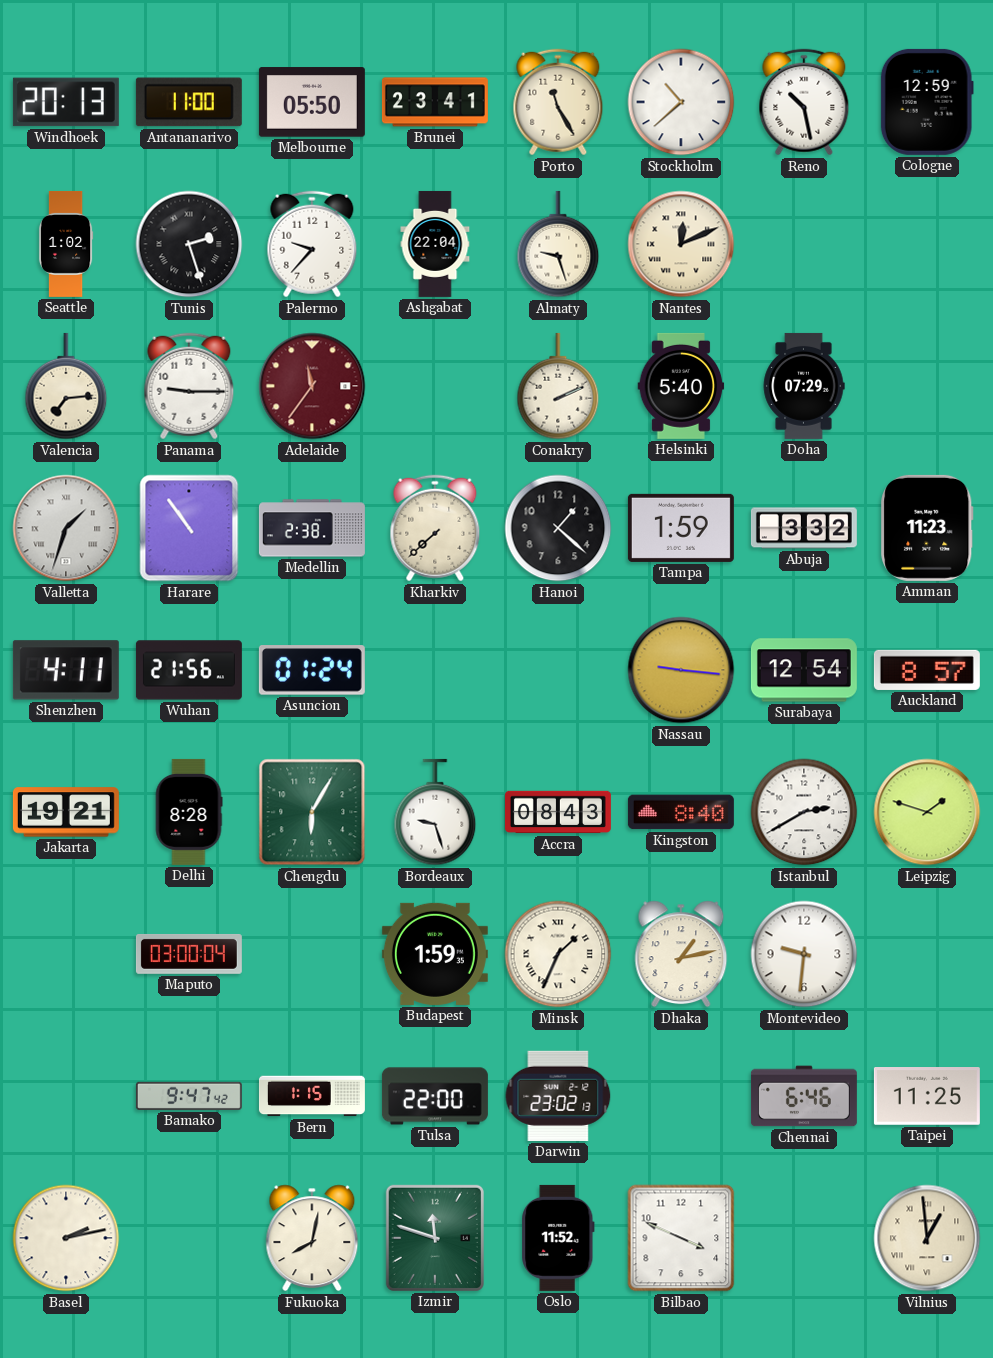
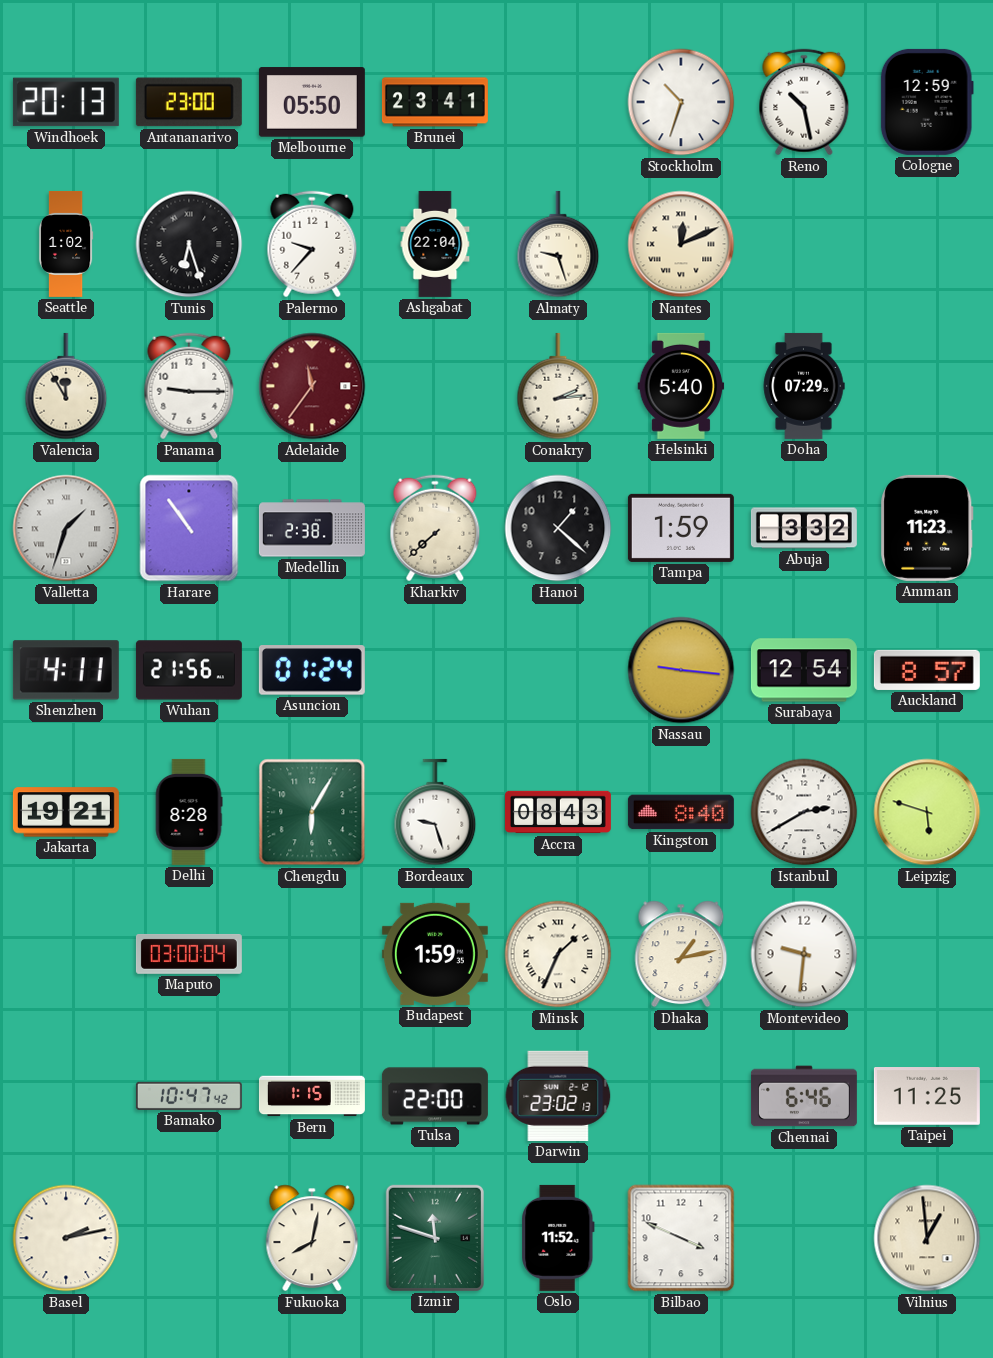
Antananarivo: 11:00 -> 23:00
Porto: 11:25 -> none
Stockholm: 10:38 -> 10:33
Tunis: 2:27 -> 6:27
Valencia: 7:14 -> 11:55
Conakry: 2:11 -> 2:14
Leipzig: 1:48 -> 5:48
Bamako: 9:47 -> 10:47
